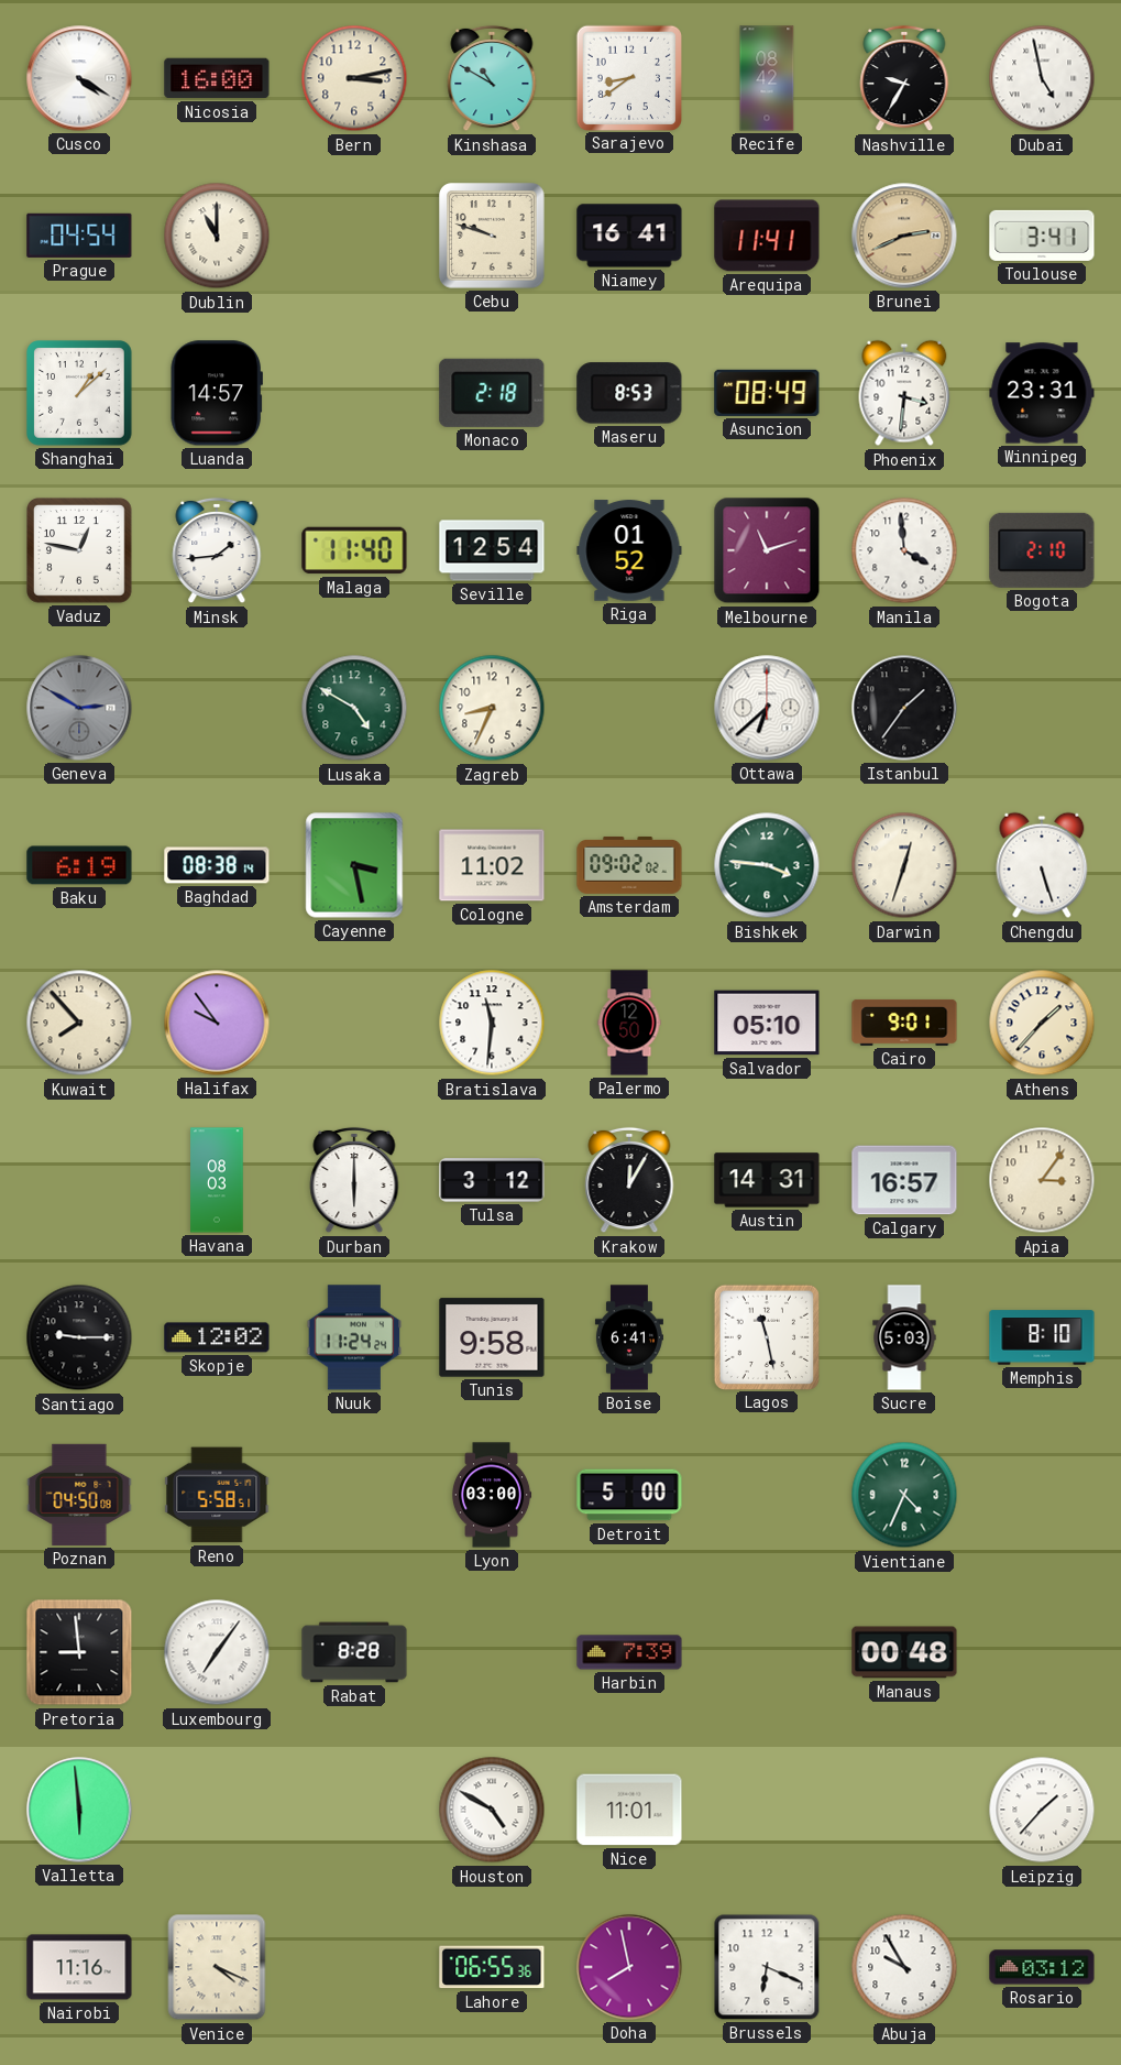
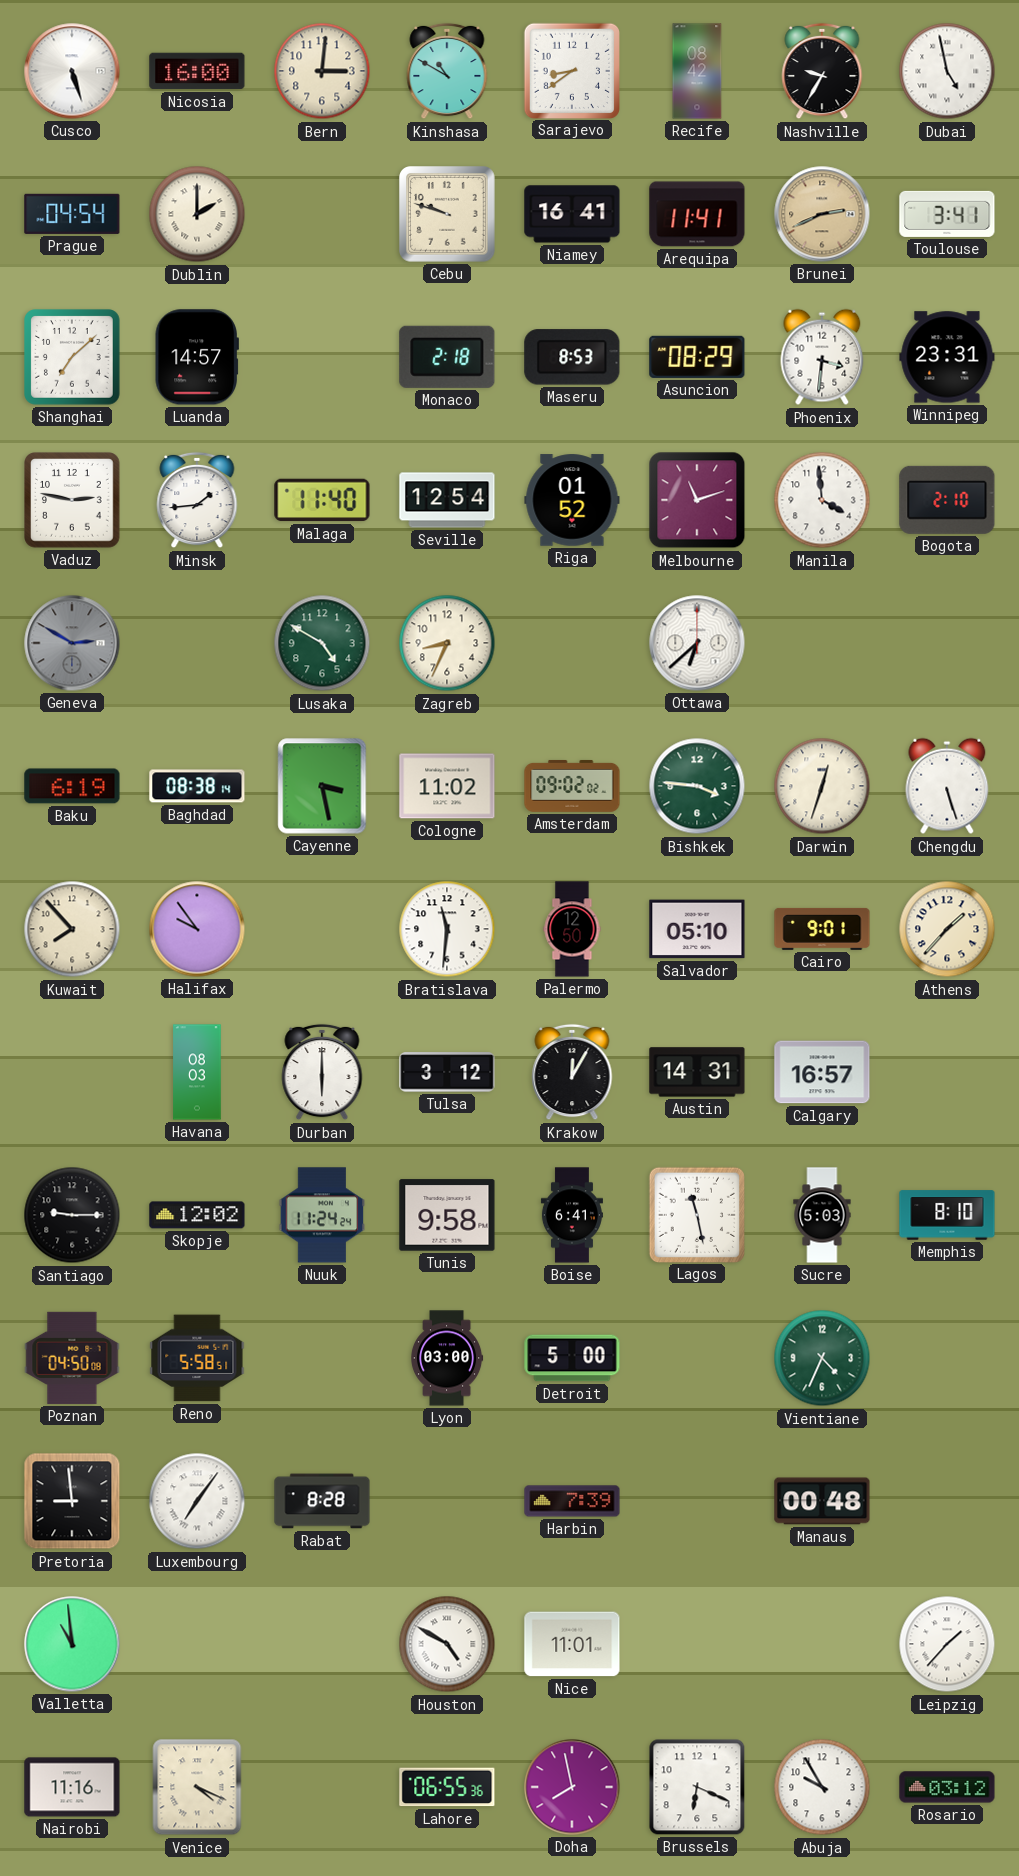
Cusco: 4:20 -> 5:27
Bern: 3:13 -> 3:01
Dublin: 11:00 -> 2:00
Shanghai: 1:08 -> 7:08
Asuncion: 08:49 -> 08:29
Vaduz: 12:47 -> 2:47
Istanbul: 1:36 -> none
Apia: 3:06 -> none
Valletta: 5:59 -> 10:59
